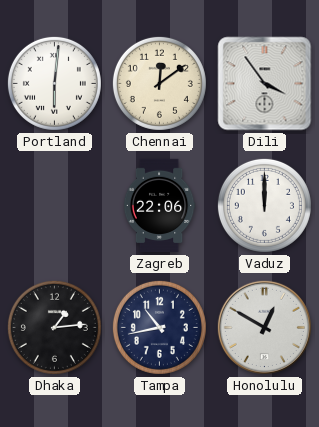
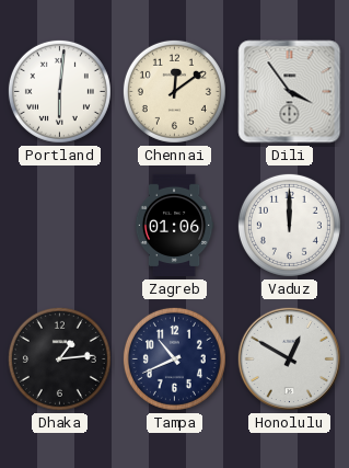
Zagreb: 22:06 -> 01:06
Tampa: 10:43 -> 10:41
